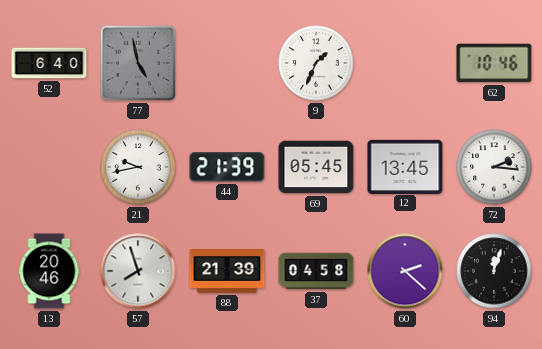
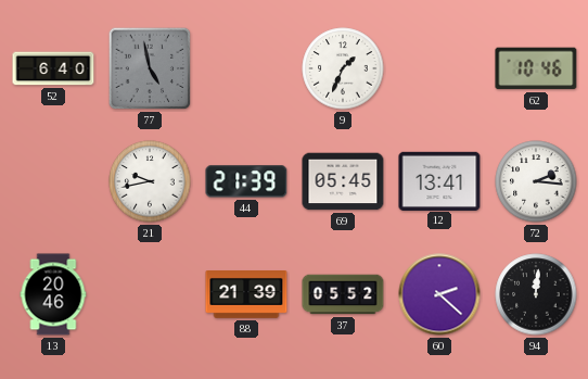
12: 13:45 -> 13:41
57: 7:57 -> none
37: 04:58 -> 05:52
94: 12:03 -> 12:01
